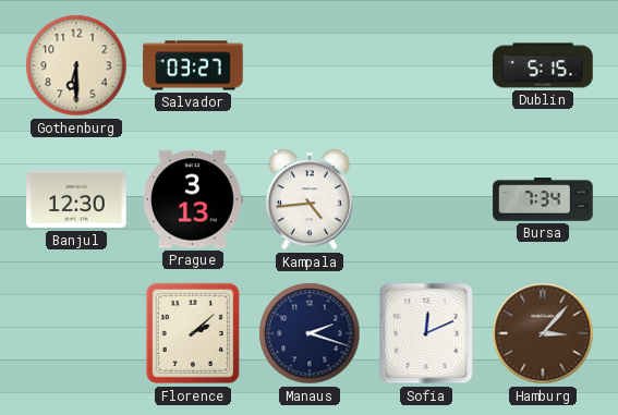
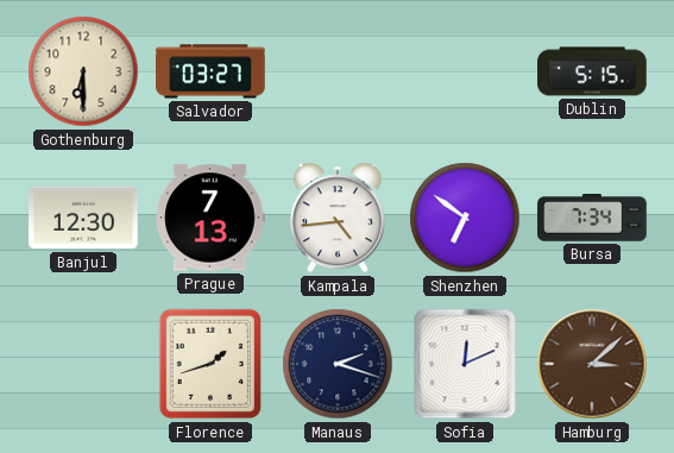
Prague: 3:13 -> 7:13
Shenzhen: none -> 6:51
Florence: 2:08 -> 1:42
Hamburg: 3:07 -> 3:08
